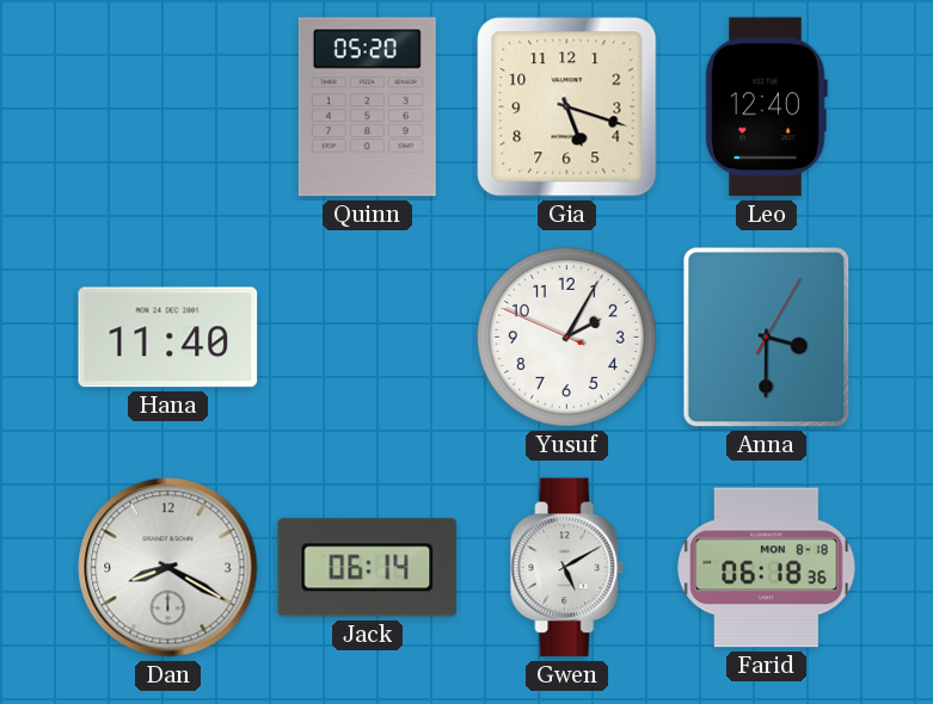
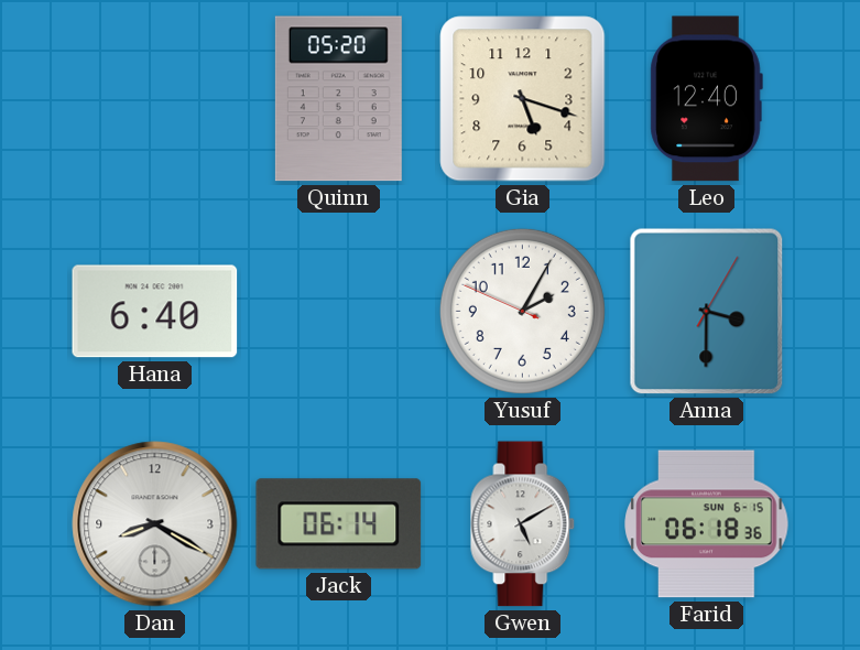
Hana: 11:40 -> 6:40
Farid date: MON 8-18 -> SUN 6-15
